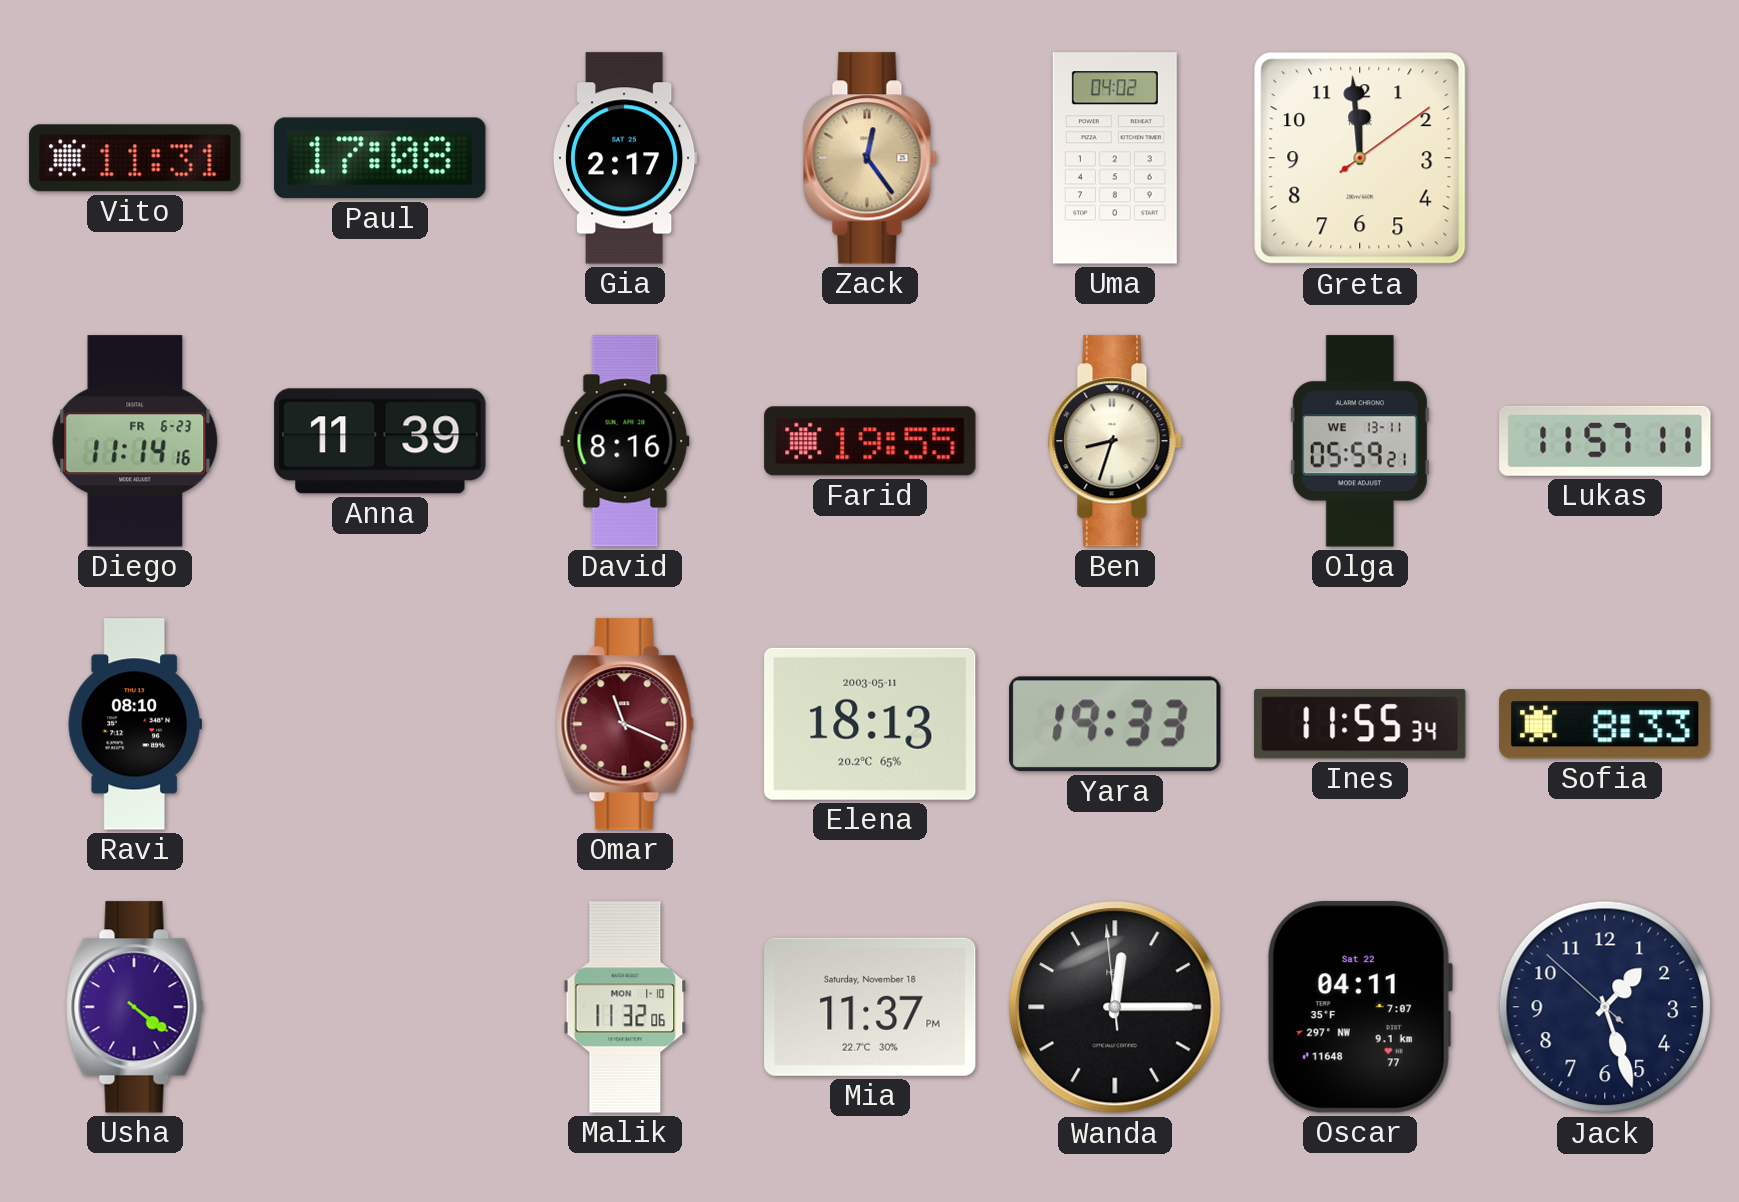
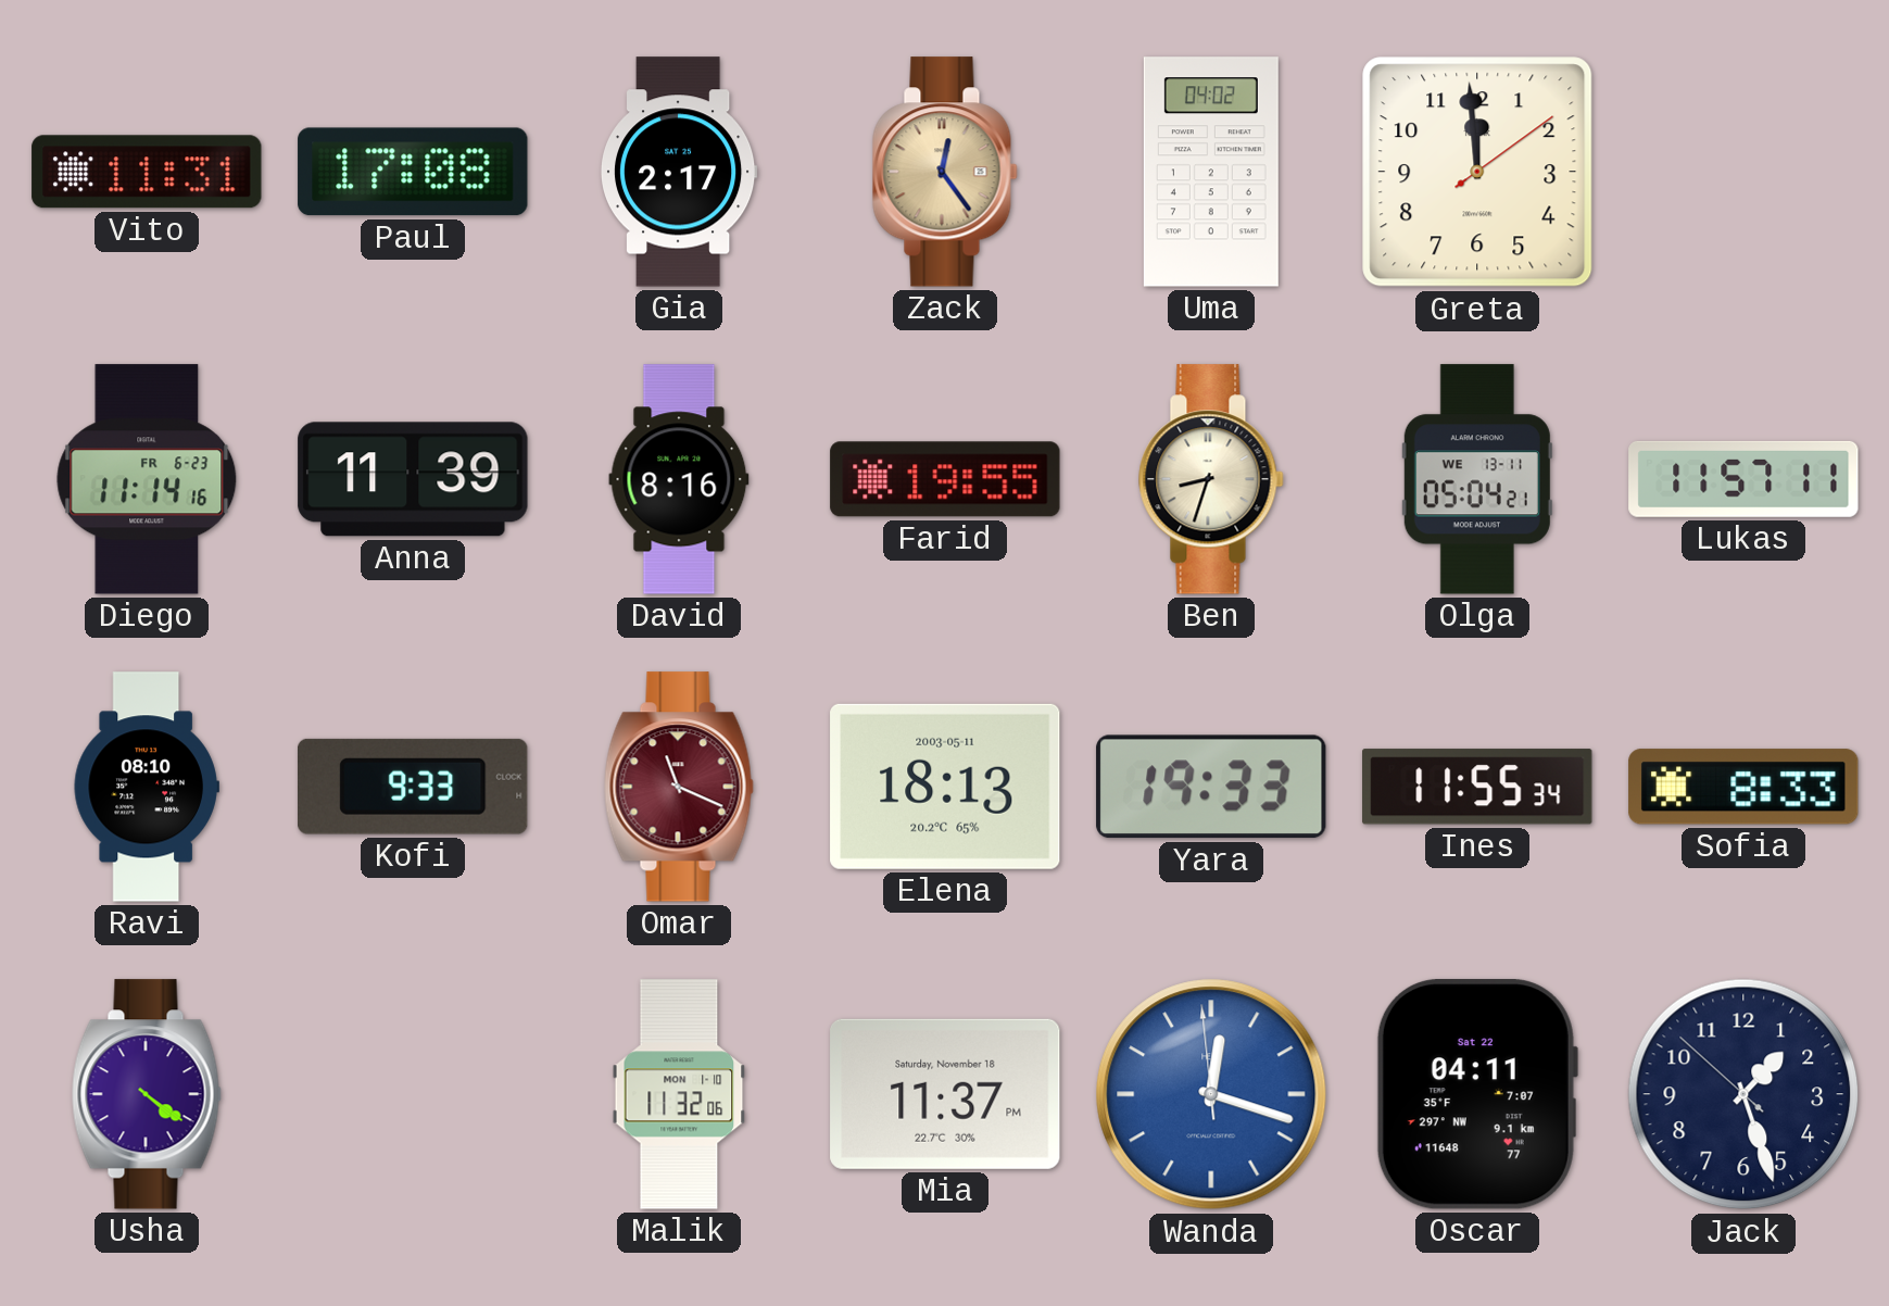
Olga: 05:59 -> 05:04
Kofi: none -> 9:33
Wanda: 12:14 -> 12:17
Wanda dial: black -> blue
